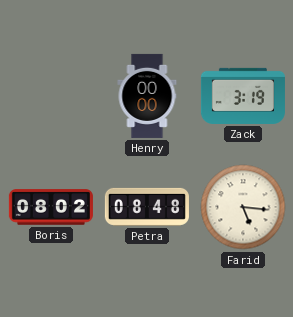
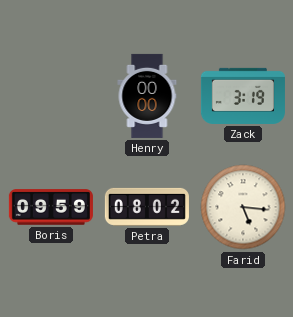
Boris: 08:02 -> 09:59
Petra: 08:48 -> 08:02
